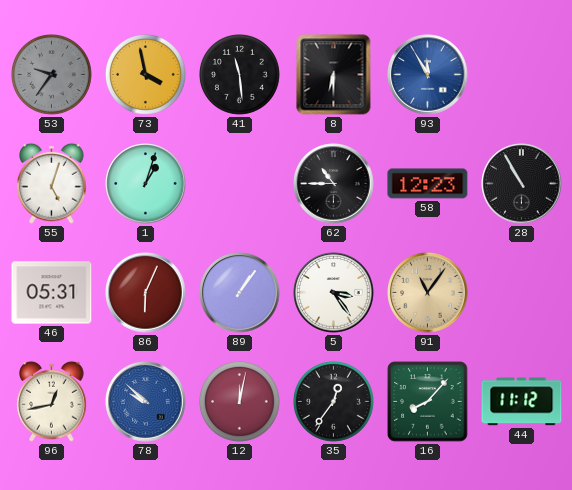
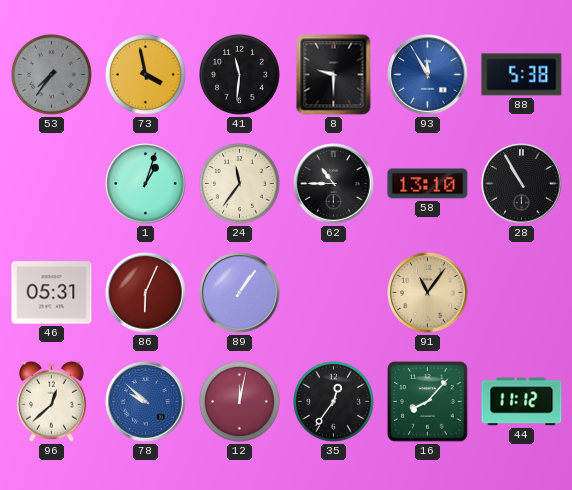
53: 9:36 -> 7:36
41: 11:29 -> 11:31
8: 6:30 -> 9:30
88: none -> 5:38
55: 5:03 -> none
24: none -> 11:36
58: 12:23 -> 13:10
5: 3:24 -> none
96: 12:43 -> 12:38
